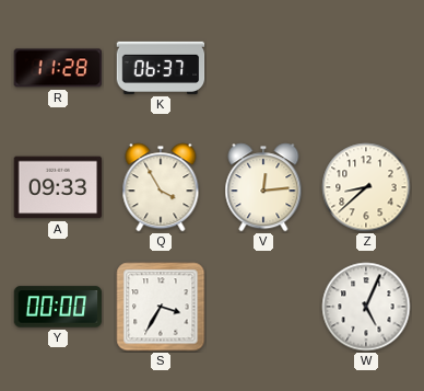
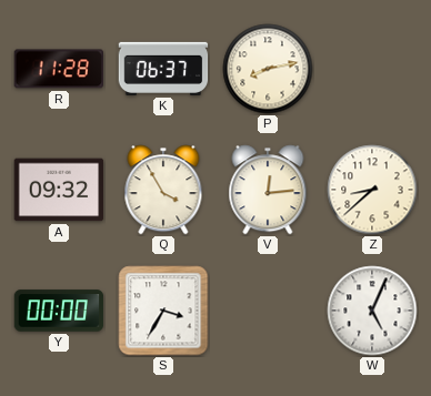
P: none -> 8:13
A: 09:33 -> 09:32
